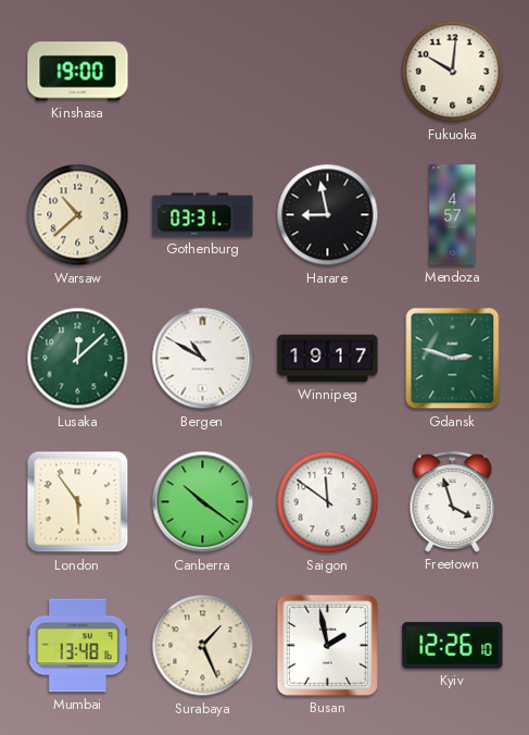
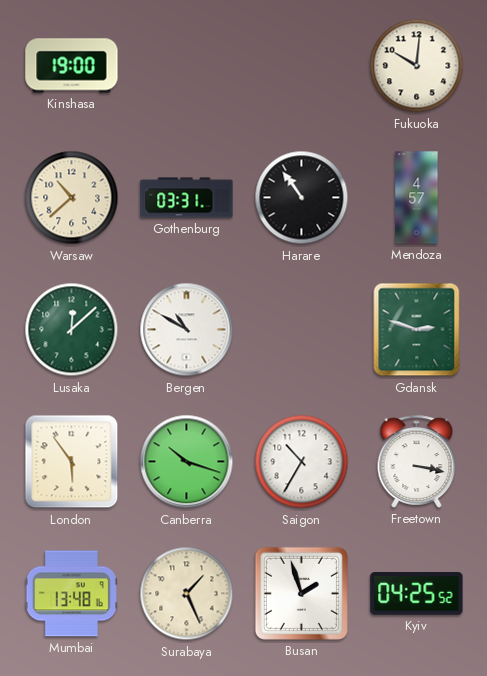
Harare: 8:58 -> 10:54
Winnipeg: 19:17 -> none
Canberra: 10:21 -> 10:18
Saigon: 11:51 -> 10:35
Freetown: 3:57 -> 3:17
Busan: 1:58 -> 1:57
Kyiv: 12:26 -> 04:25
